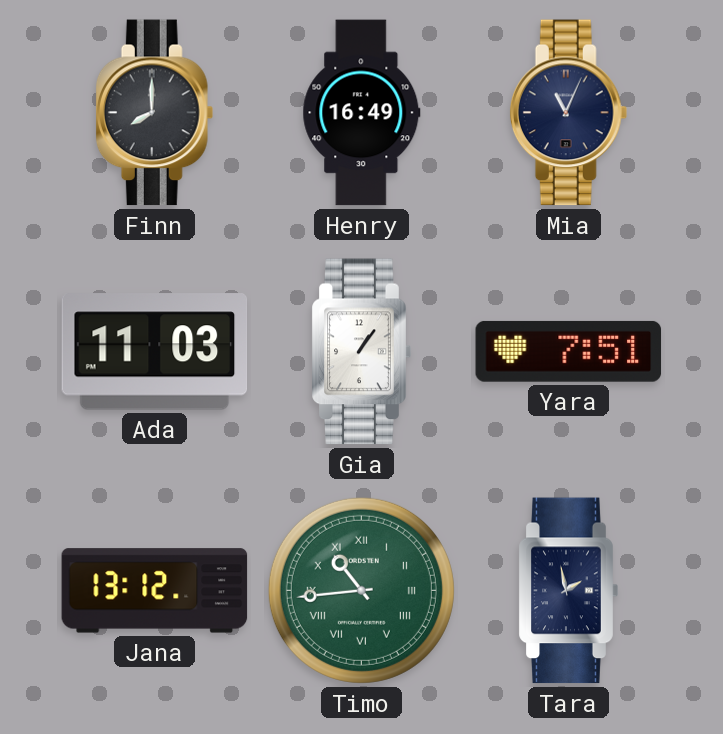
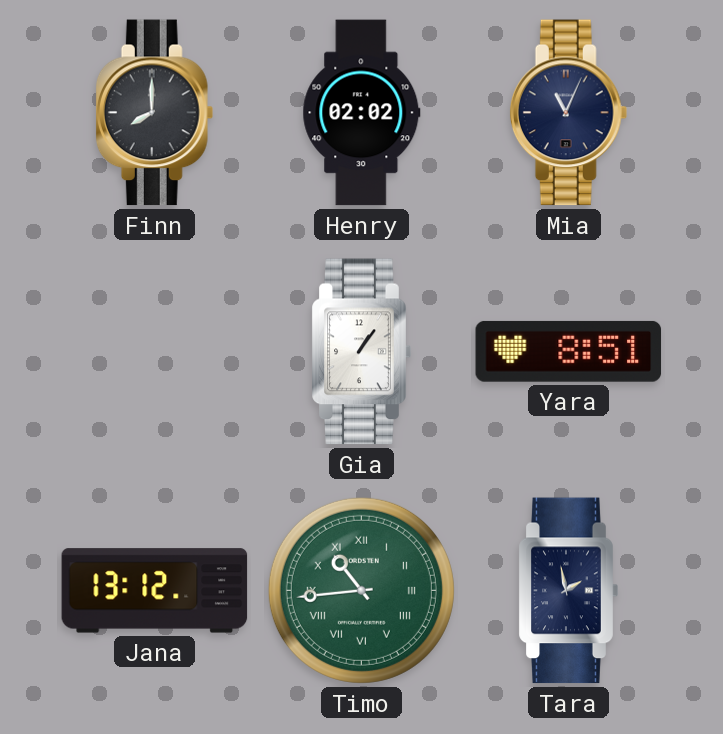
Henry: 16:49 -> 02:02
Ada: 11:03 -> none
Yara: 7:51 -> 8:51
